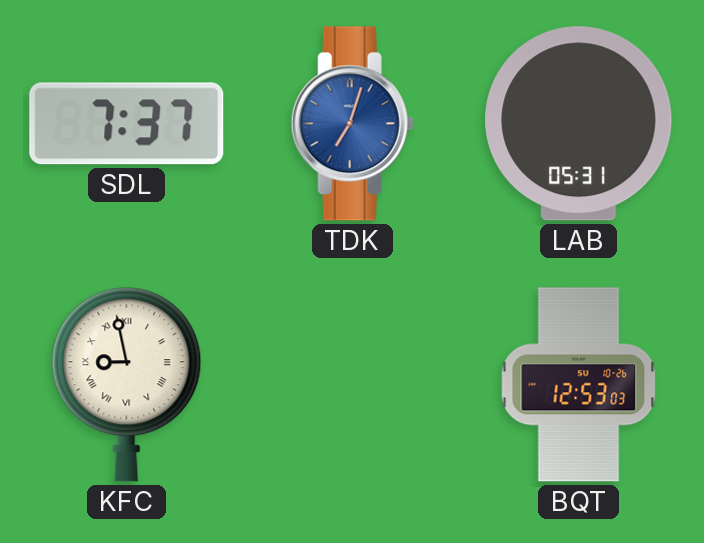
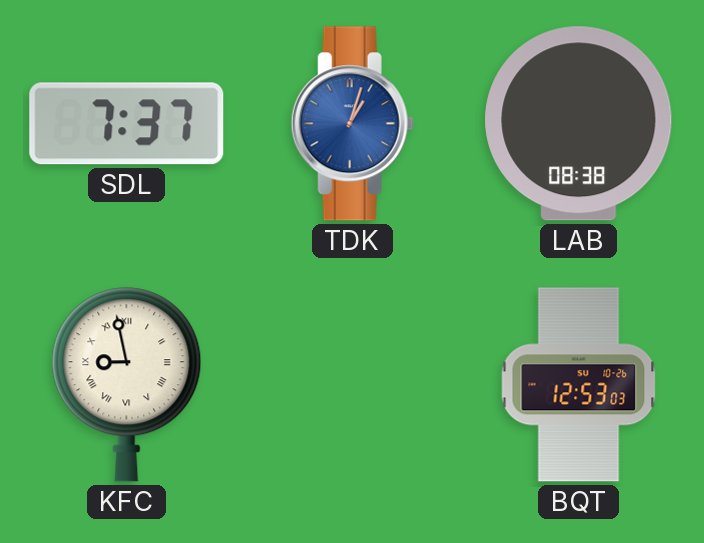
TDK: 7:03 -> 1:03
LAB: 05:31 -> 08:38
